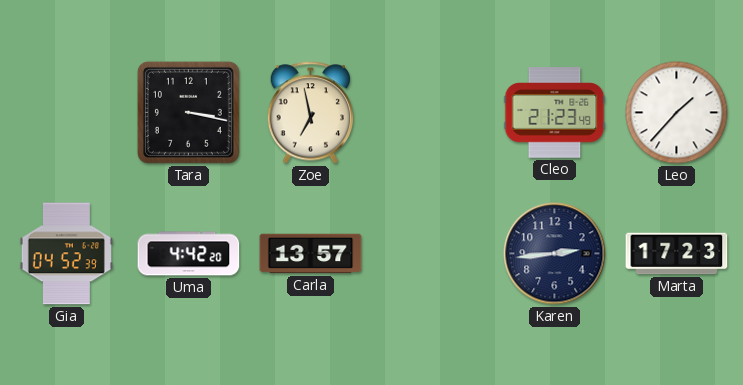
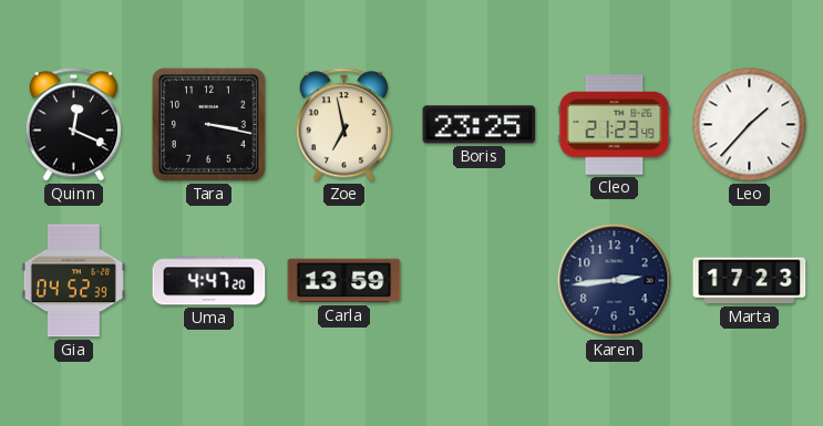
Quinn: none -> 12:19
Boris: none -> 23:25
Uma: 4:42 -> 4:47
Carla: 13:57 -> 13:59
